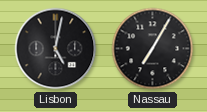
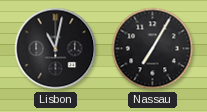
Lisbon: 5:02 -> 11:02
